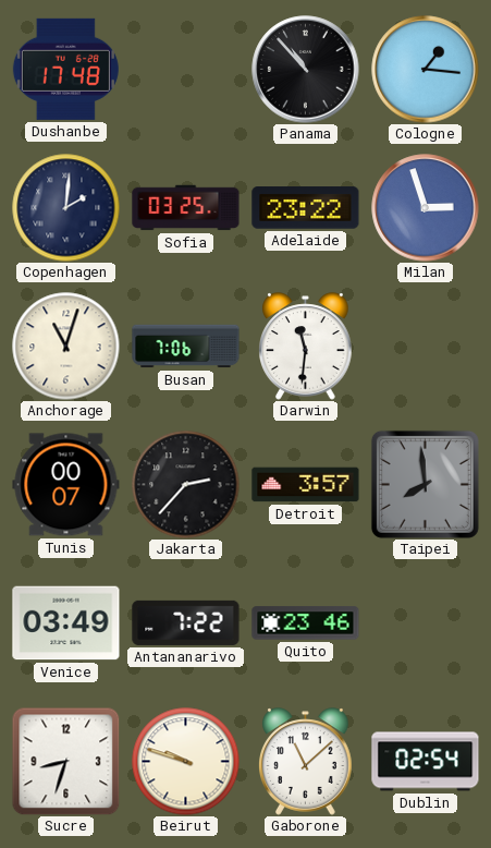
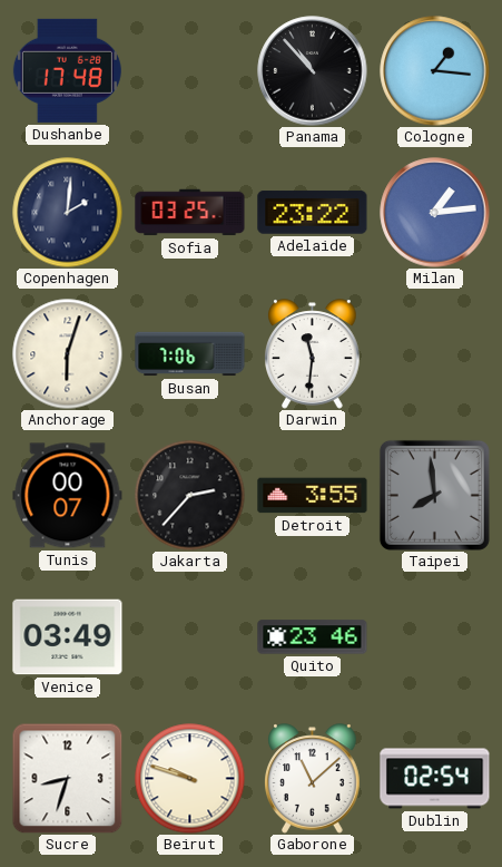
Milan: 2:57 -> 1:14
Anchorage: 11:03 -> 6:03
Detroit: 3:57 -> 3:55
Antananarivo: 7:22 -> none
